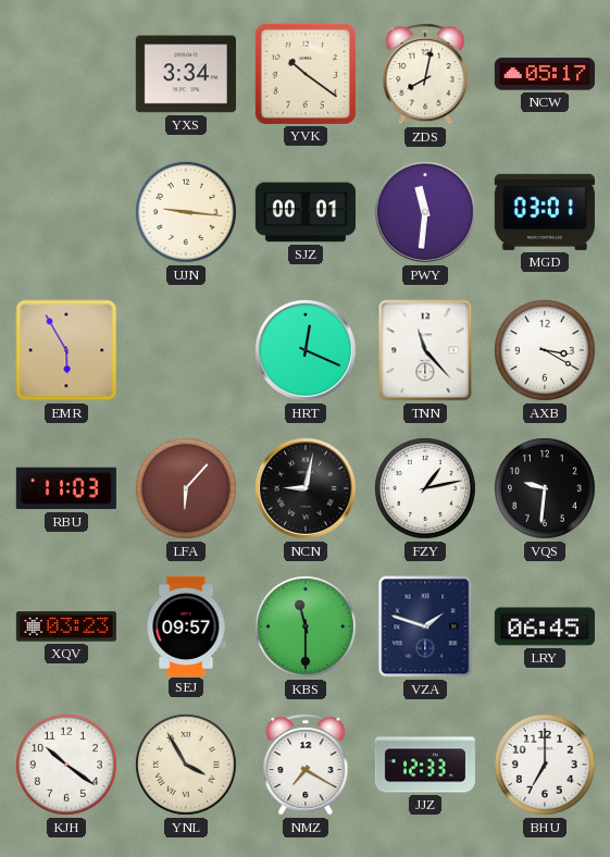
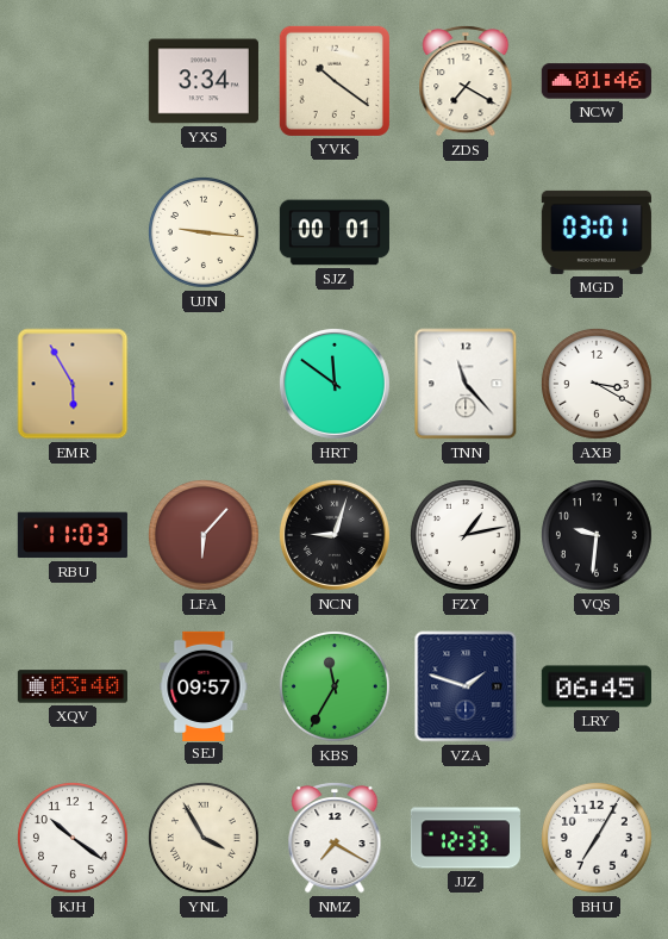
ZDS: 8:02 -> 7:20
NCW: 05:17 -> 01:46
PWY: 11:31 -> none
HRT: 12:19 -> 11:51
NCN: 9:02 -> 9:03
XQV: 03:23 -> 03:40
KBS: 11:30 -> 11:35
BHU: 7:00 -> 7:05
